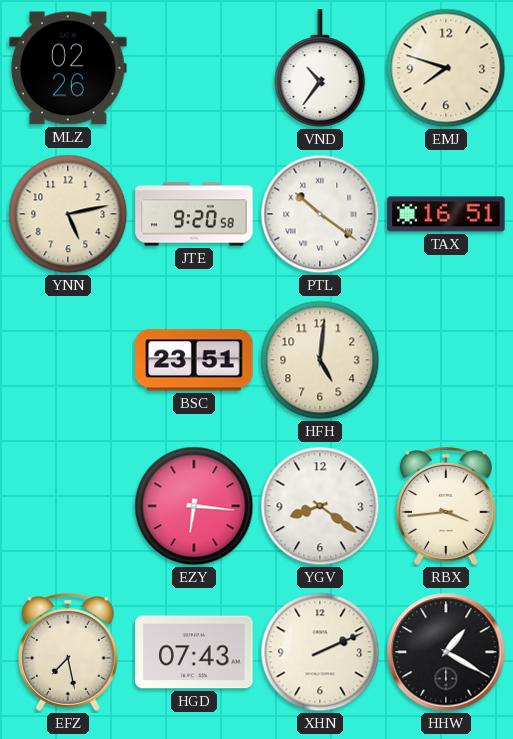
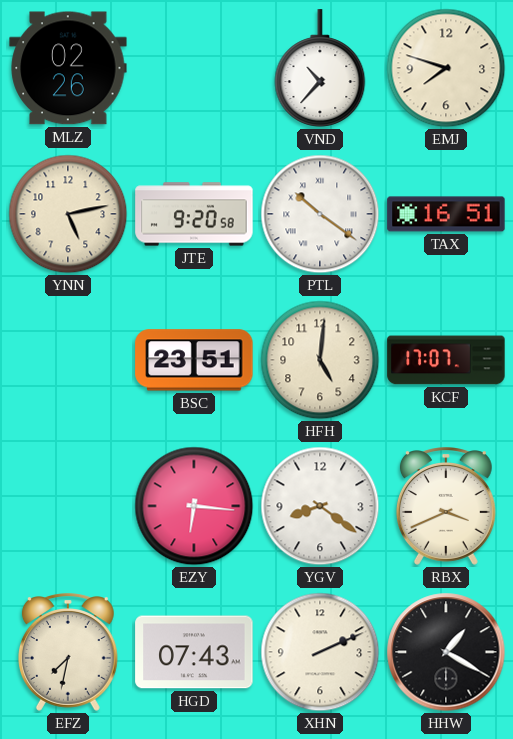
VND: 10:36 -> 10:37
KCF: none -> 17:07
RBX: 3:44 -> 3:41
EFZ: 7:28 -> 7:32
